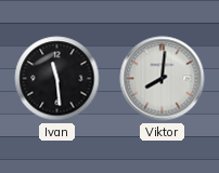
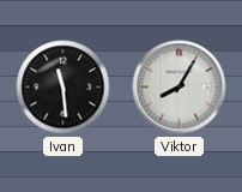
Viktor: 8:01 -> 8:05
